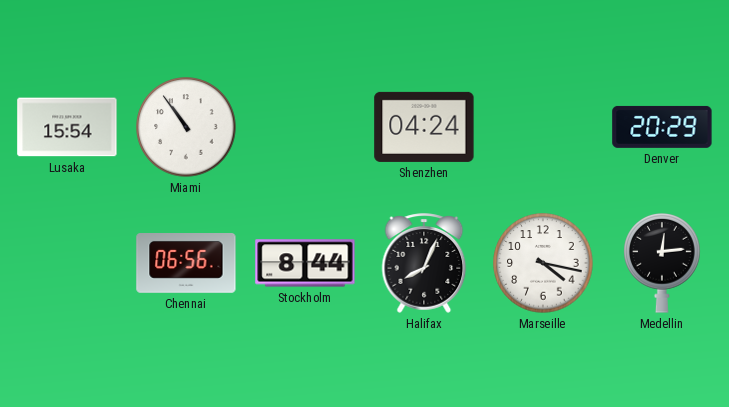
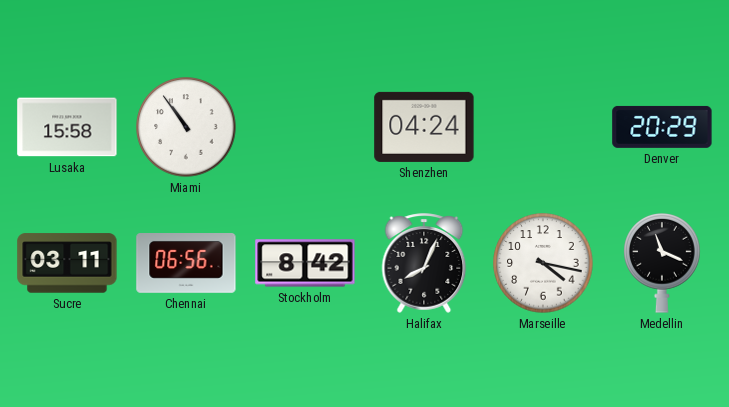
Lusaka: 15:54 -> 15:58
Sucre: none -> 03:11
Stockholm: 8:44 -> 8:42
Medellin: 12:14 -> 11:19
